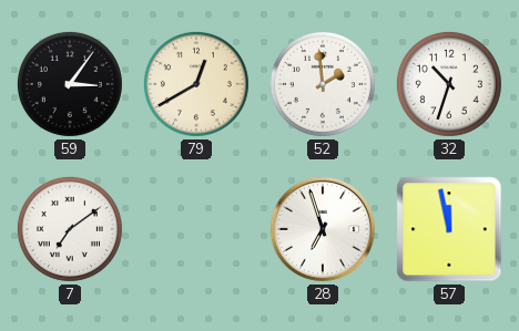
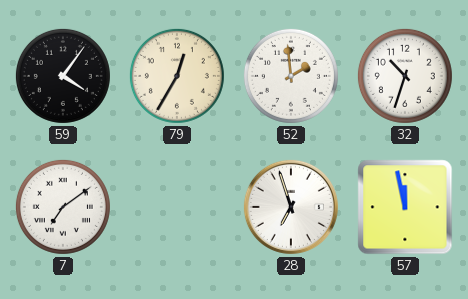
59: 3:06 -> 4:06
79: 12:40 -> 12:35
